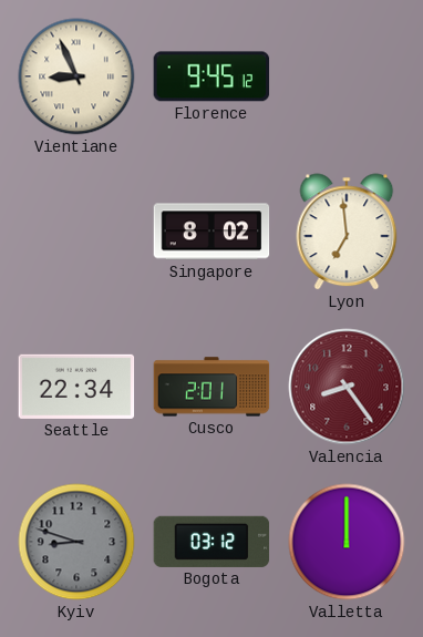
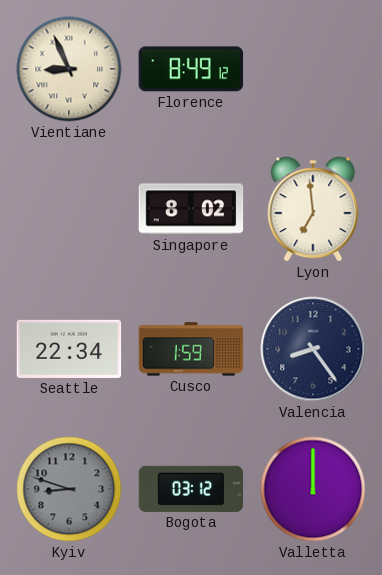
Florence: 9:45 -> 8:49
Cusco: 2:01 -> 1:59
Valencia dial: burgundy -> navy
